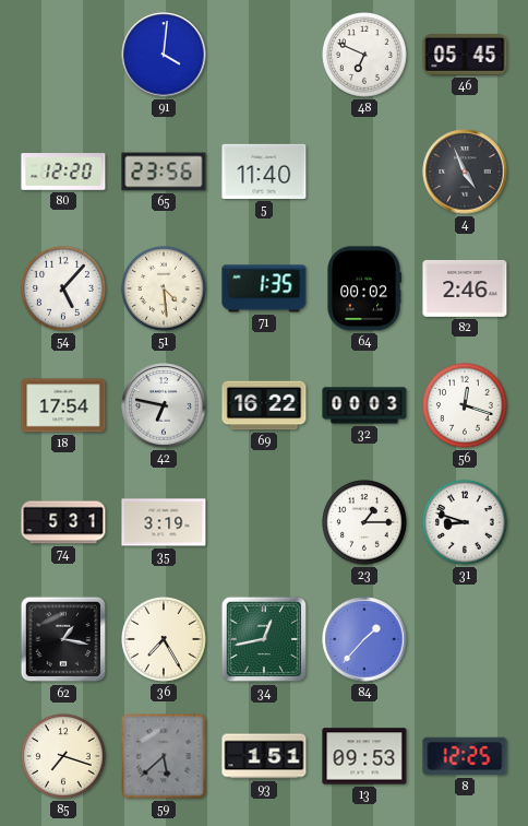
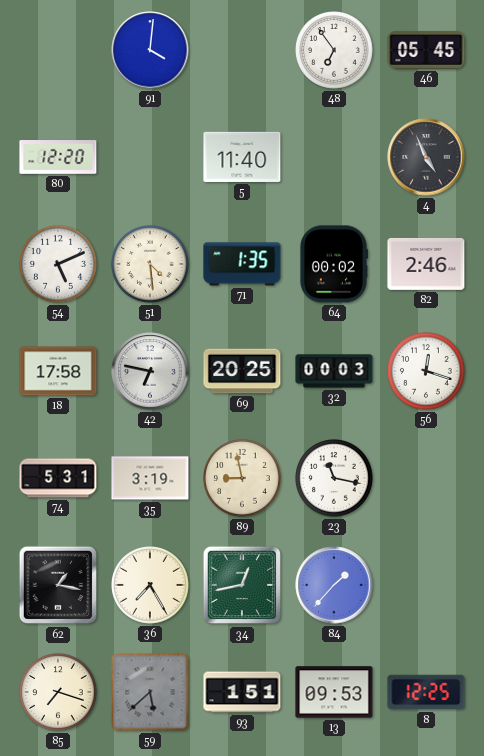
48: 6:49 -> 6:54
65: 23:56 -> none
54: 5:07 -> 5:11
18: 17:54 -> 17:58
69: 16:22 -> 20:25
89: none -> 8:58
23: 1:15 -> 11:17
31: 8:48 -> none
